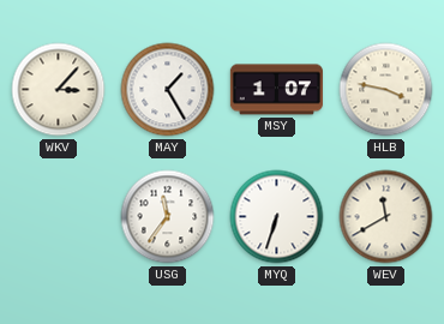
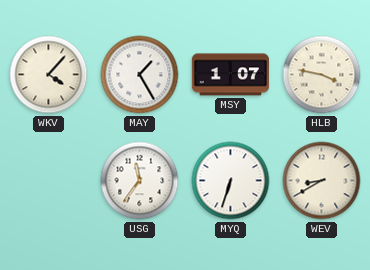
WKV: 3:07 -> 4:07
WEV: 11:40 -> 8:40
